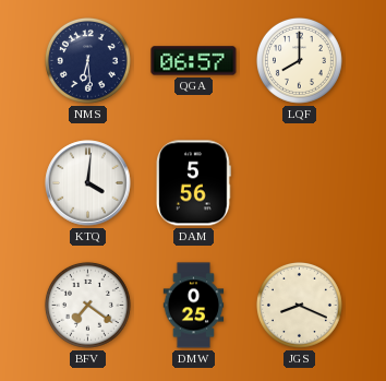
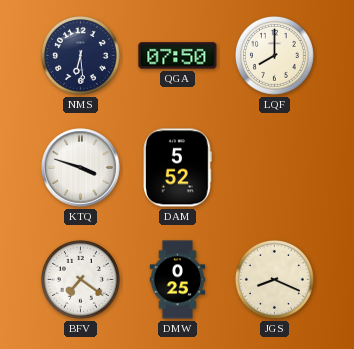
QGA: 06:57 -> 07:50
KTQ: 4:01 -> 3:48
DAM: 5:56 -> 5:52
